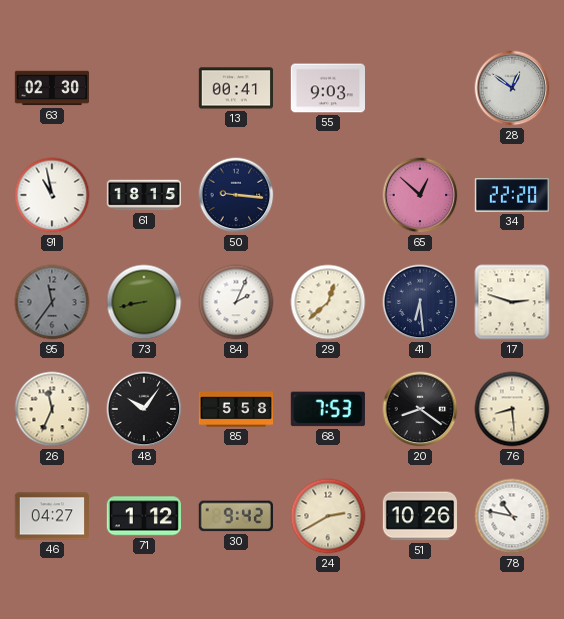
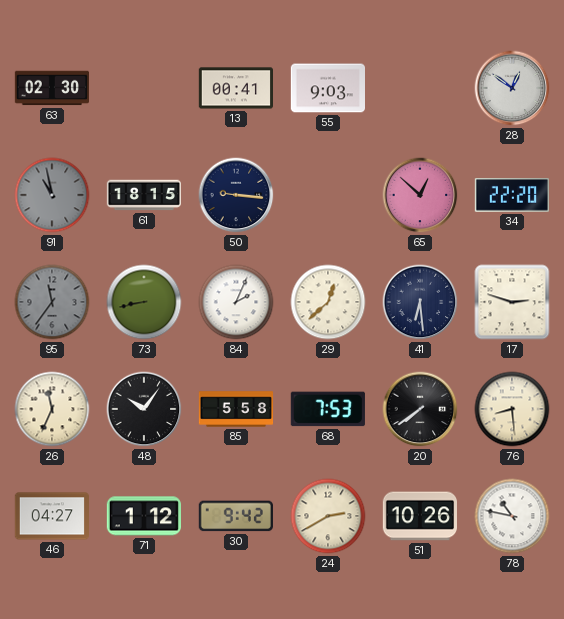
91 dial: white -> grey
20: 8:21 -> 7:39
